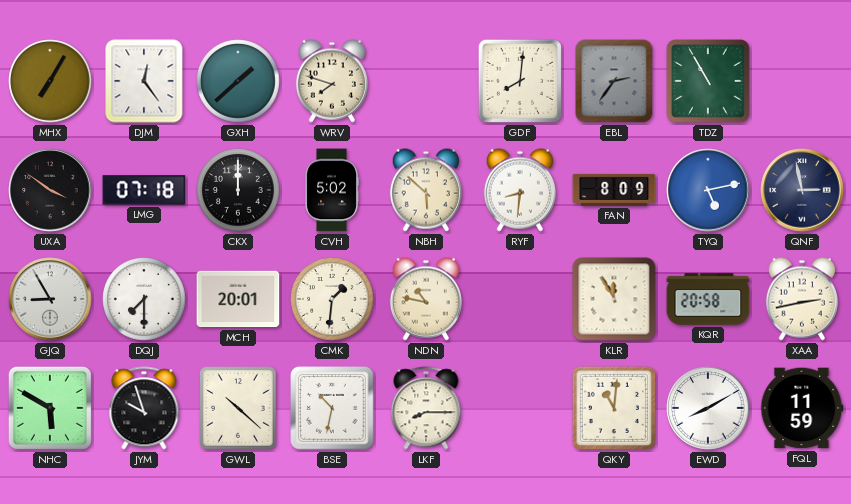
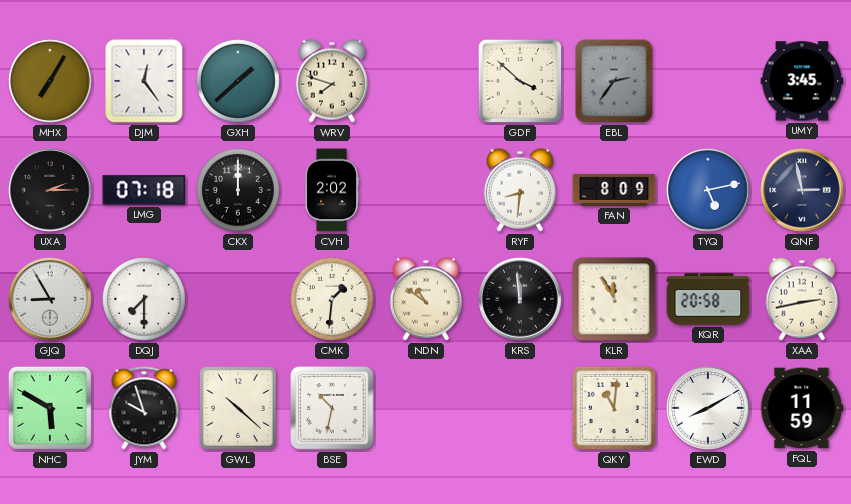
GDF: 8:01 -> 3:52
TDZ: 10:55 -> none
UMY: none -> 3:45
UXA: 3:51 -> 2:15
CVH: 5:02 -> 2:02
NBH: 5:52 -> none
MCH: 20:01 -> none
NDN: 10:47 -> 10:51
KRS: none -> 11:59
LKF: 8:15 -> none
